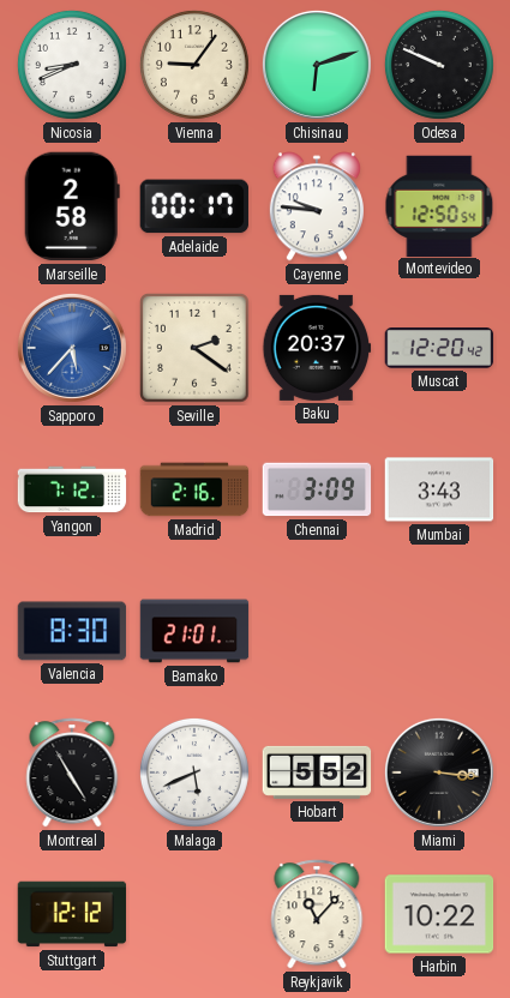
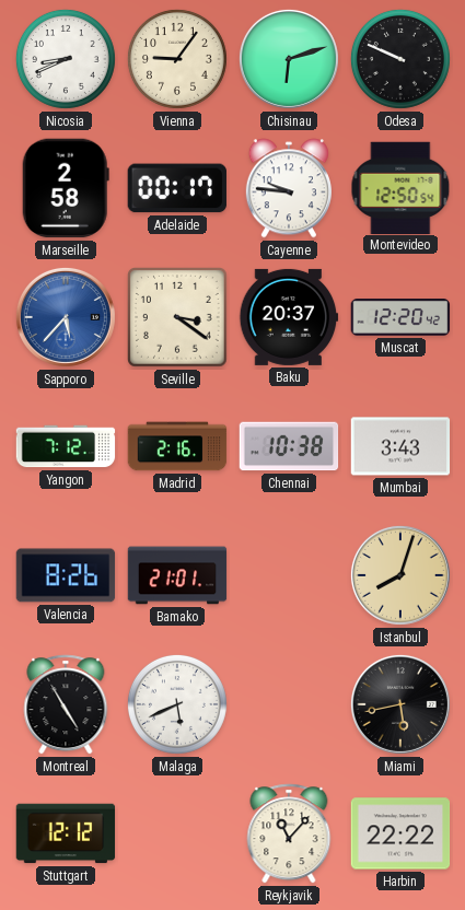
Seville: 2:21 -> 3:21
Chennai: 3:09 -> 10:38
Valencia: 8:30 -> 8:26
Istanbul: none -> 8:03
Hobart: 5:52 -> none
Miami: 3:16 -> 5:43
Harbin: 10:22 -> 22:22
